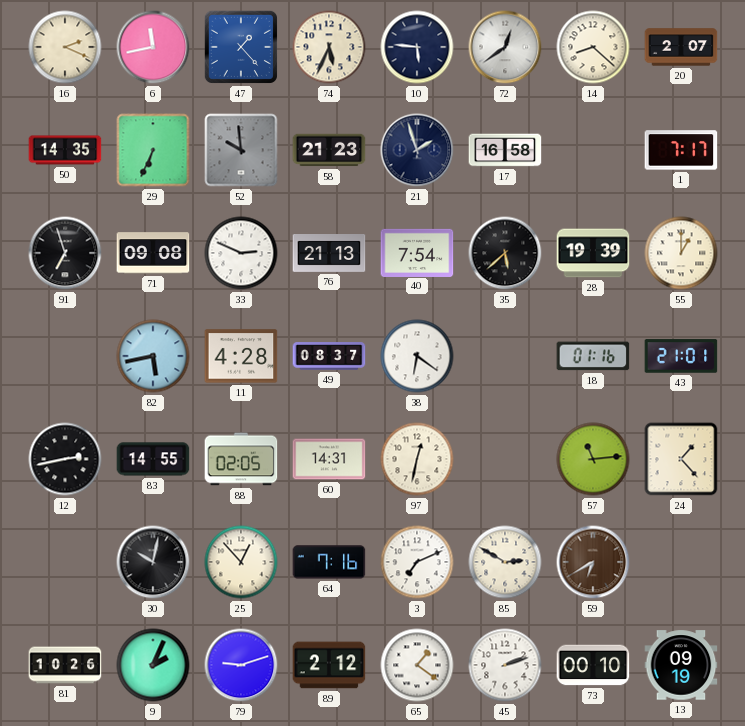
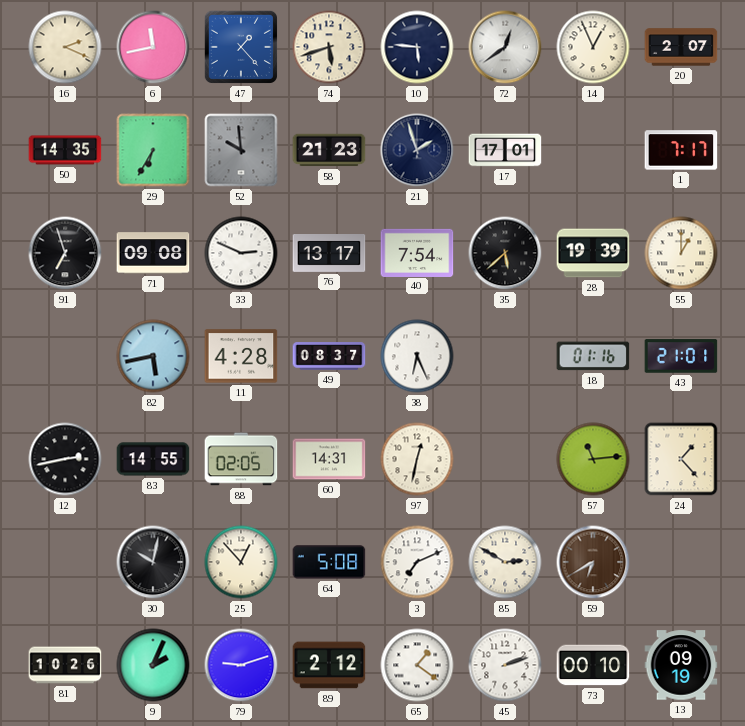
74: 5:34 -> 5:42
14: 8:22 -> 12:56
29: 6:34 -> 6:35
17: 16:58 -> 17:01
76: 21:13 -> 13:17
38: 6:21 -> 6:26
64: 7:16 -> 5:08
